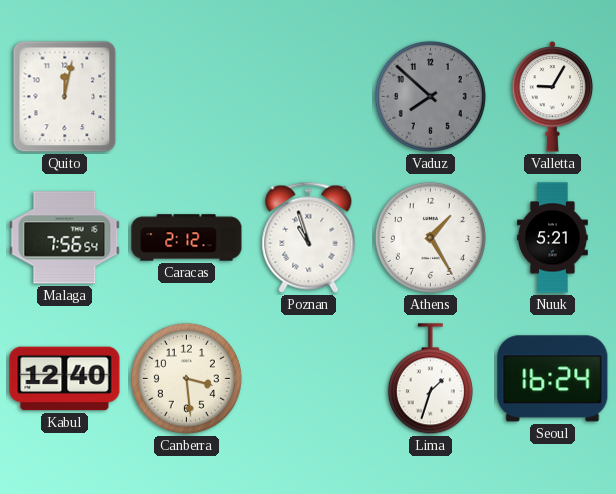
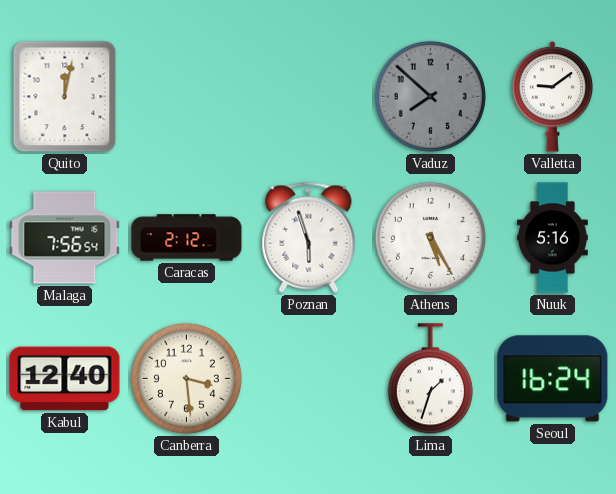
Valletta: 9:05 -> 9:09
Poznan: 10:57 -> 5:57
Athens: 1:25 -> 5:25
Nuuk: 5:21 -> 5:16
